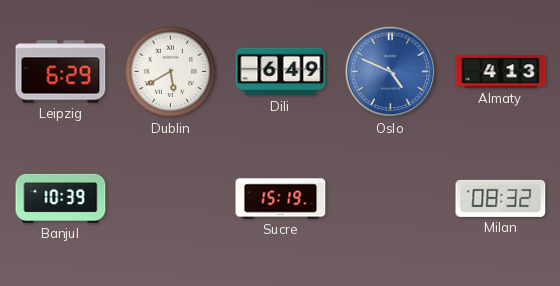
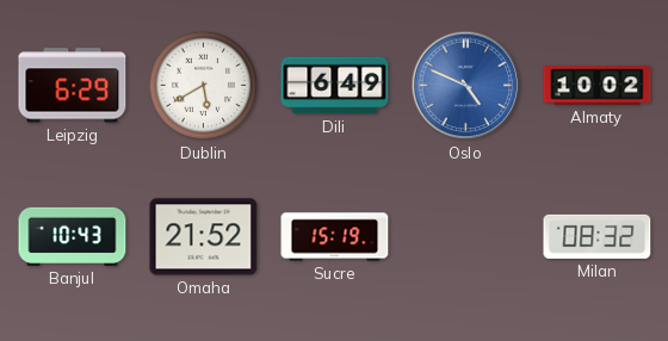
Almaty: 4:13 -> 10:02
Banjul: 10:39 -> 10:43
Omaha: none -> 21:52
